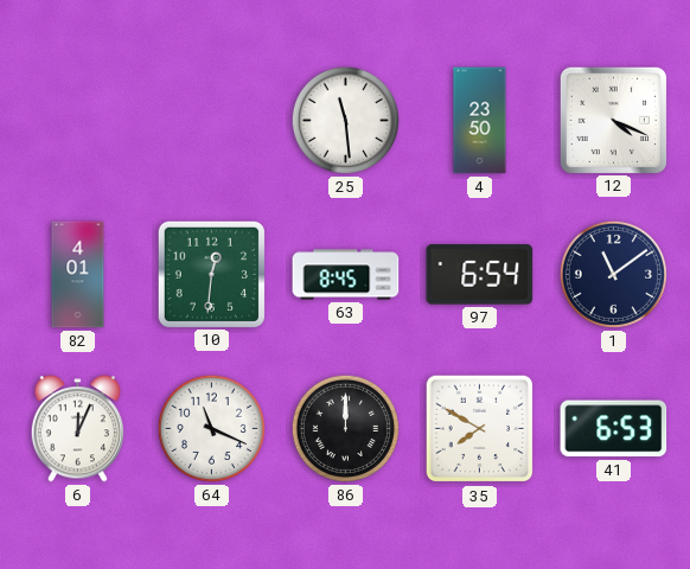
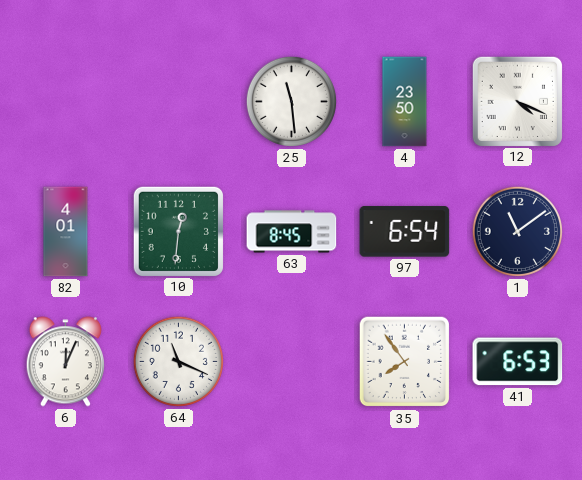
86: 12:00 -> none
35: 7:50 -> 7:54
